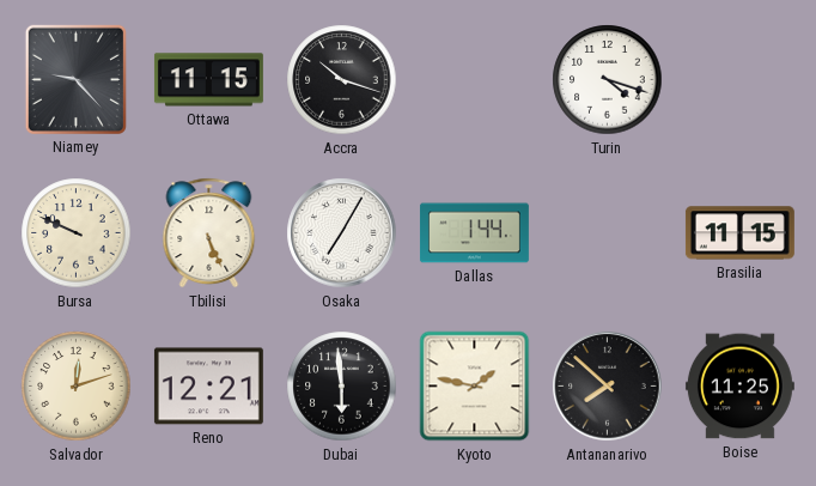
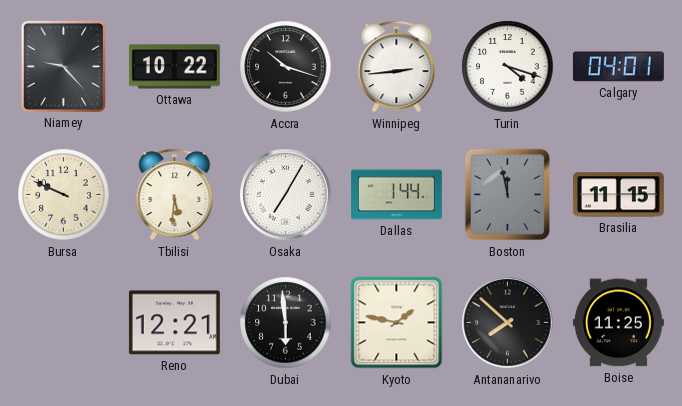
Ottawa: 11:15 -> 10:22
Winnipeg: none -> 2:44
Calgary: none -> 04:01
Tbilisi: 5:26 -> 5:31
Boston: none -> 11:58
Salvador: 12:12 -> none
